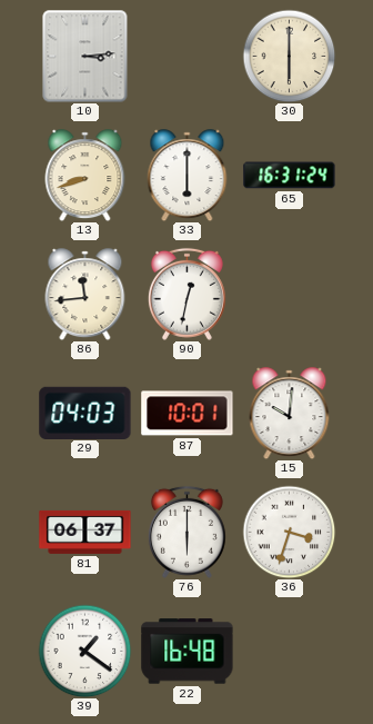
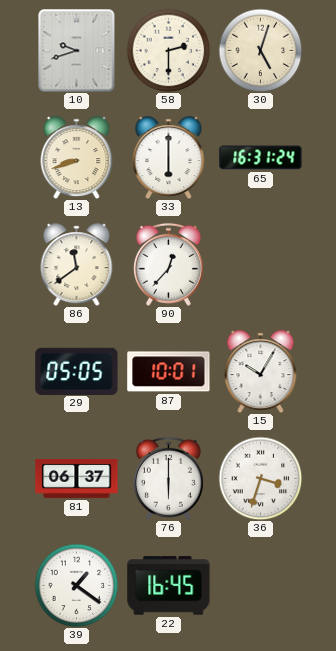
10: 3:14 -> 9:42
58: none -> 2:30
30: 6:00 -> 5:03
86: 11:44 -> 11:39
90: 12:32 -> 12:37
29: 04:03 -> 05:05
15: 10:01 -> 10:05
22: 16:48 -> 16:45
